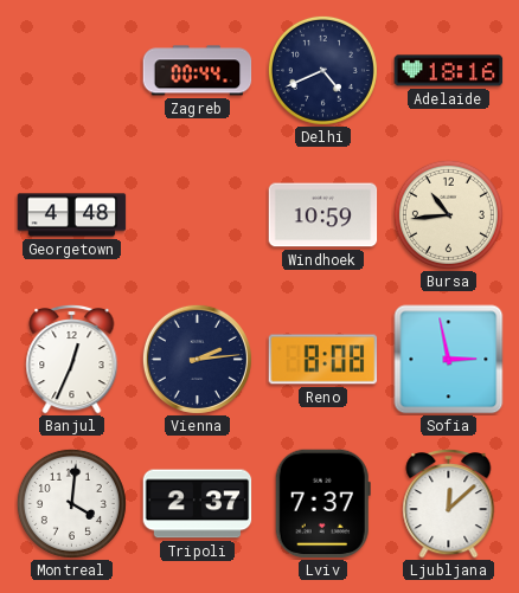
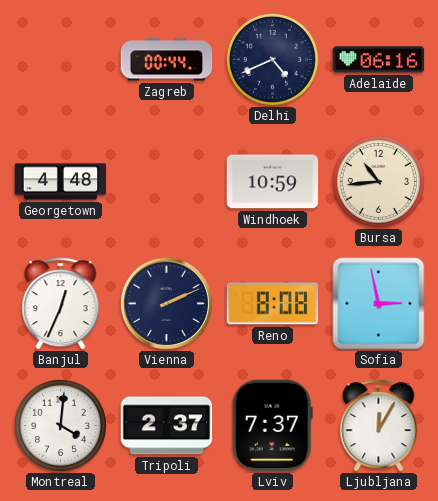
Adelaide: 18:16 -> 06:16
Vienna: 2:14 -> 2:11
Ljubljana: 12:08 -> 12:05
